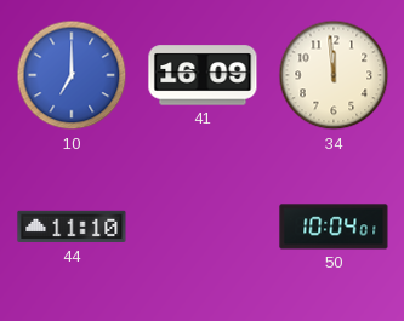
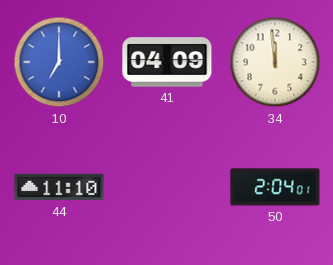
41: 16:09 -> 04:09
50: 10:04 -> 2:04
